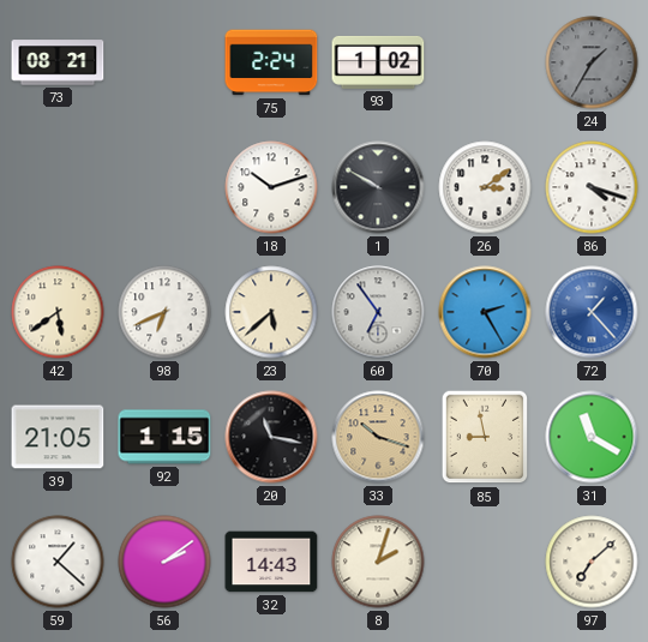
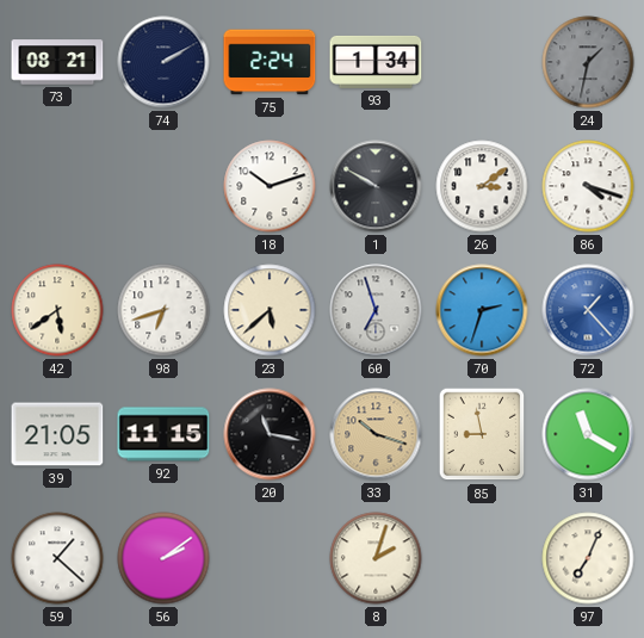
74: none -> 2:10
93: 1:02 -> 1:34
24: 1:35 -> 1:32
98: 6:41 -> 6:42
60: 6:54 -> 6:57
70: 2:25 -> 2:33
92: 1:15 -> 11:15
32: 14:43 -> none
97: 7:08 -> 7:04
